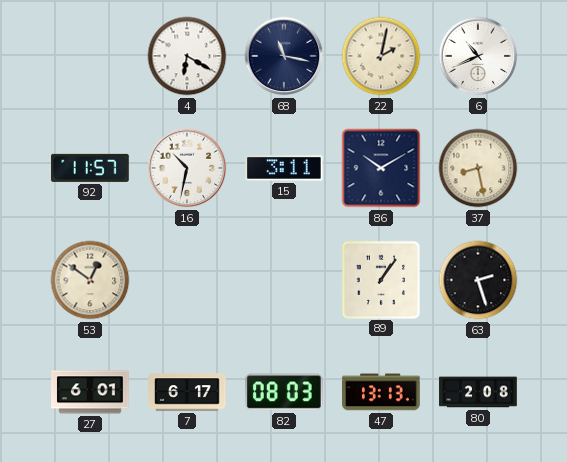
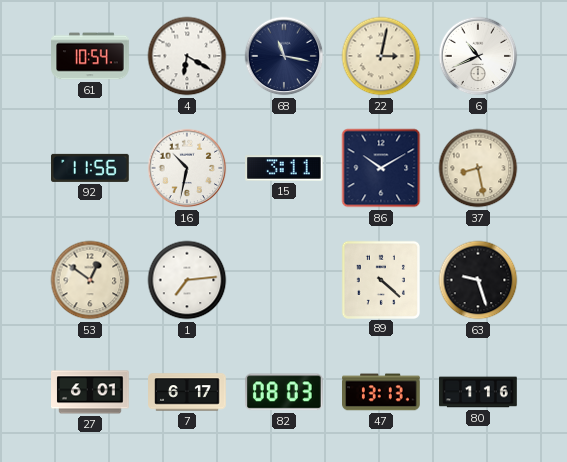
61: none -> 10:54
22: 2:02 -> 3:02
92: 11:57 -> 11:56
1: none -> 7:14
89: 1:06 -> 4:22
63: 2:27 -> 9:27
80: 2:08 -> 1:16
